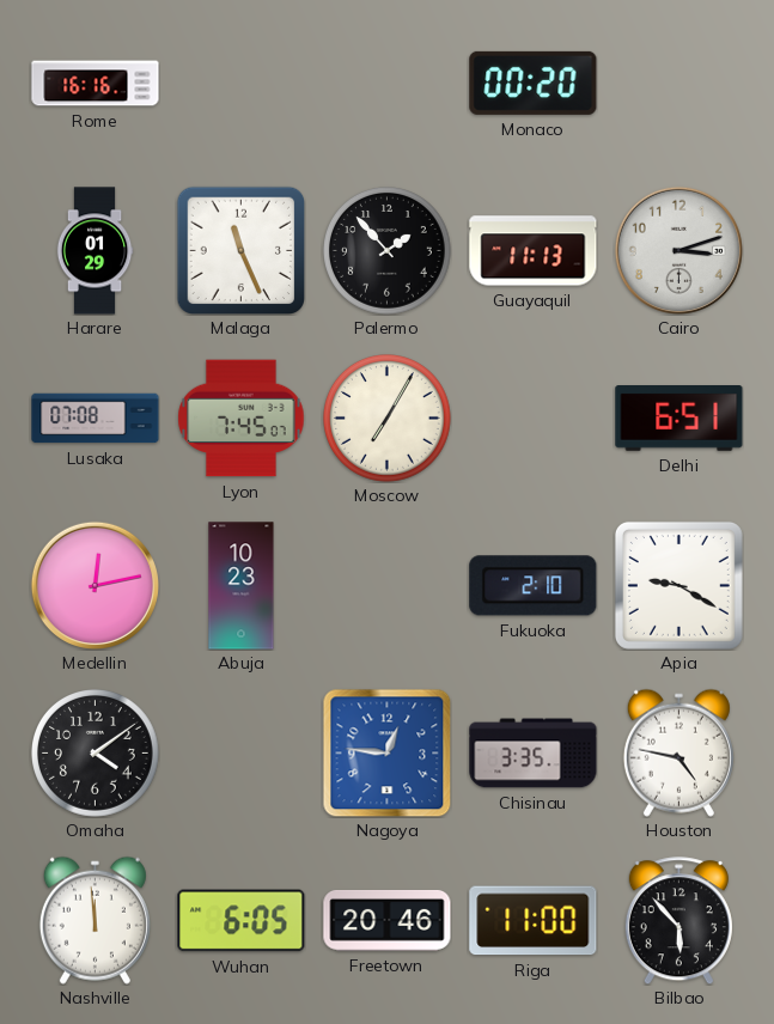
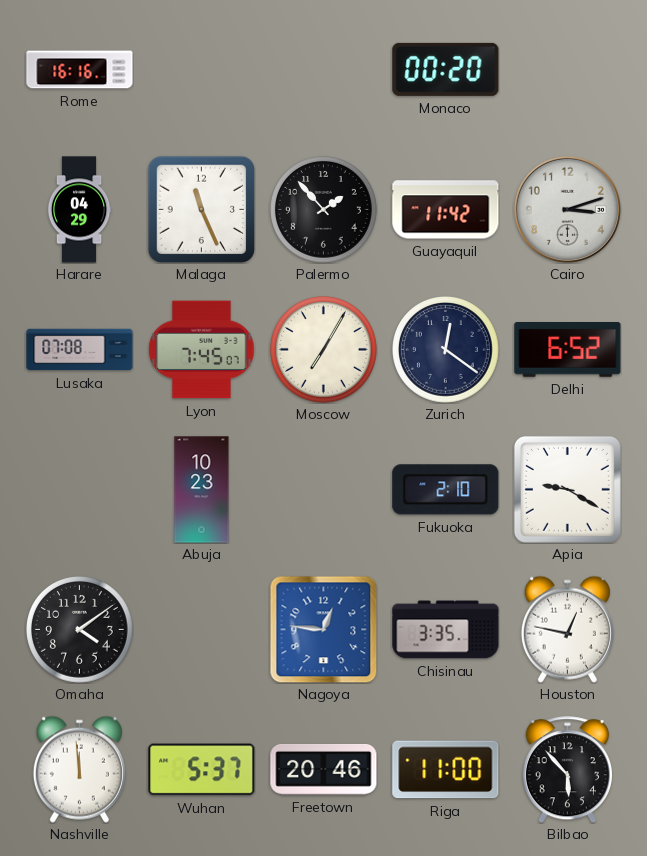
Harare: 01:29 -> 04:29
Guayaquil: 11:13 -> 11:42
Zurich: none -> 12:21
Delhi: 6:51 -> 6:52
Medellin: 12:13 -> none
Houston: 4:47 -> 12:47
Wuhan: 6:05 -> 5:37
